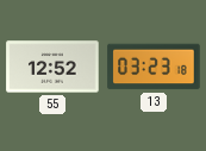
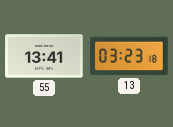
55: 12:52 -> 13:41
